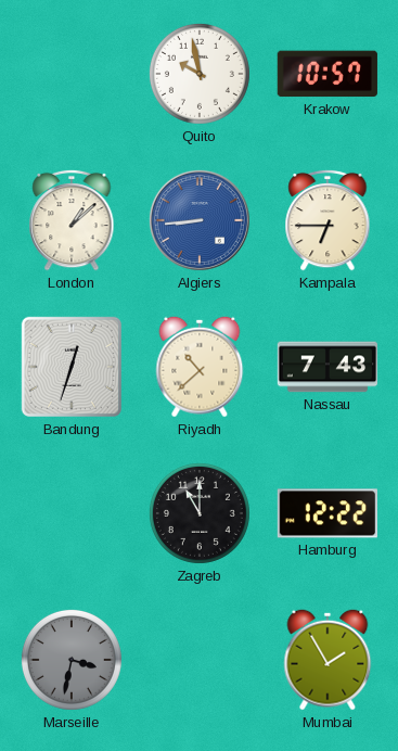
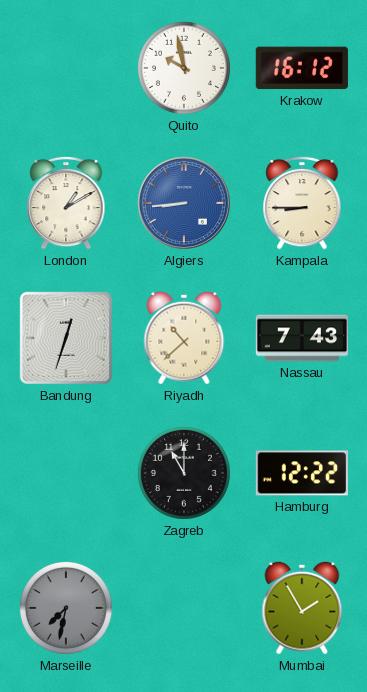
Krakow: 10:57 -> 16:12
London: 1:08 -> 1:10
Kampala: 6:45 -> 8:45
Marseille: 3:32 -> 7:32
